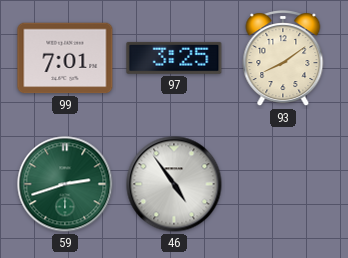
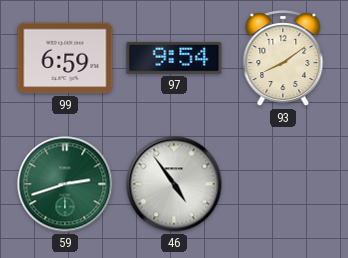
99: 7:01 -> 6:59
97: 3:25 -> 9:54
